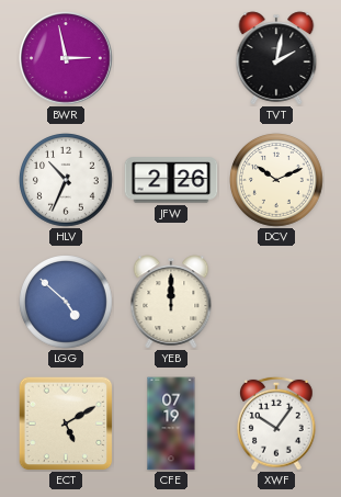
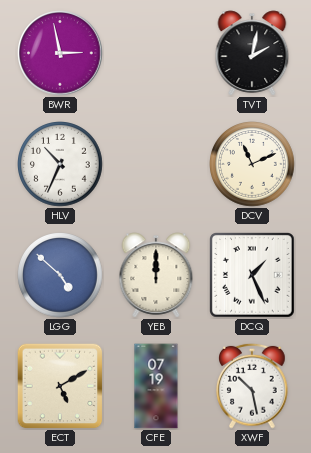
JFW: 2:26 -> none
DCV: 10:11 -> 11:11
DCQ: none -> 1:26
XWF: 10:06 -> 10:28
